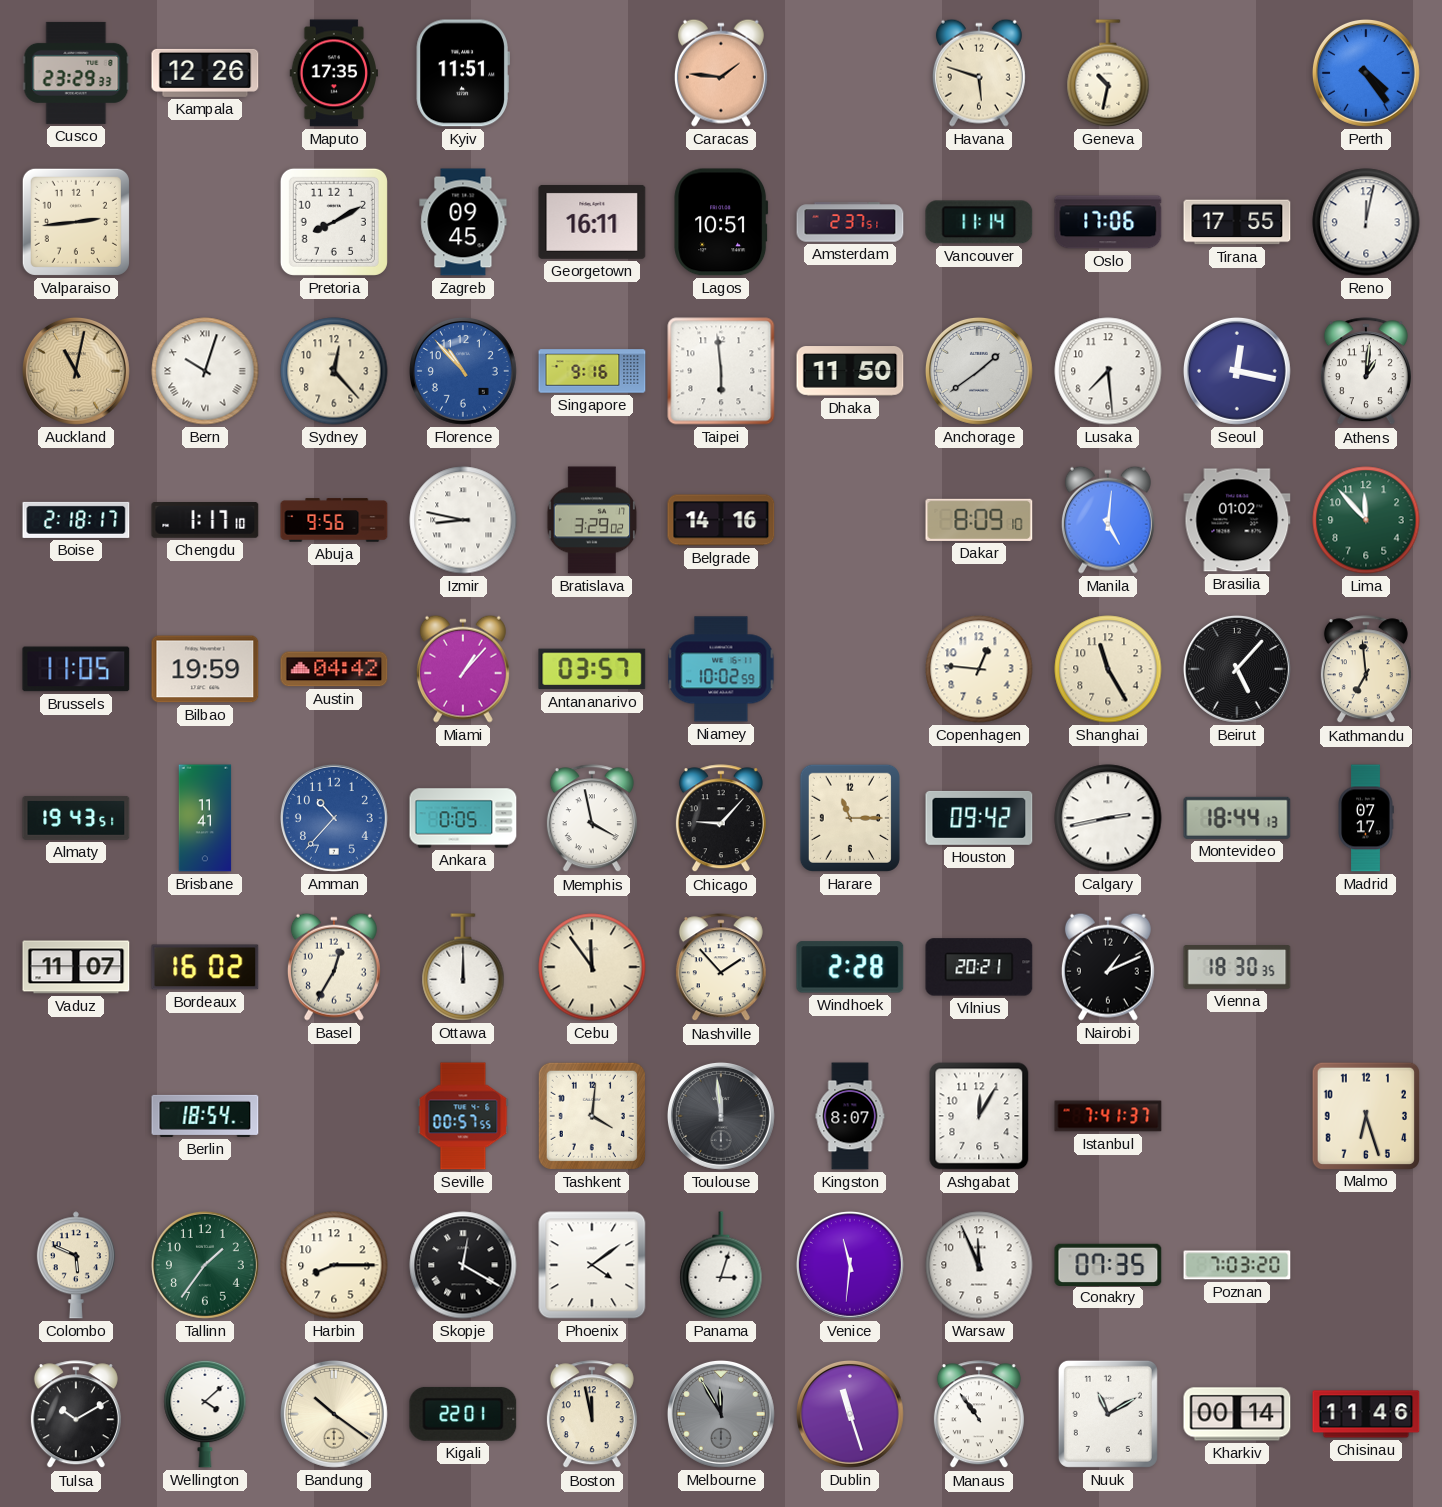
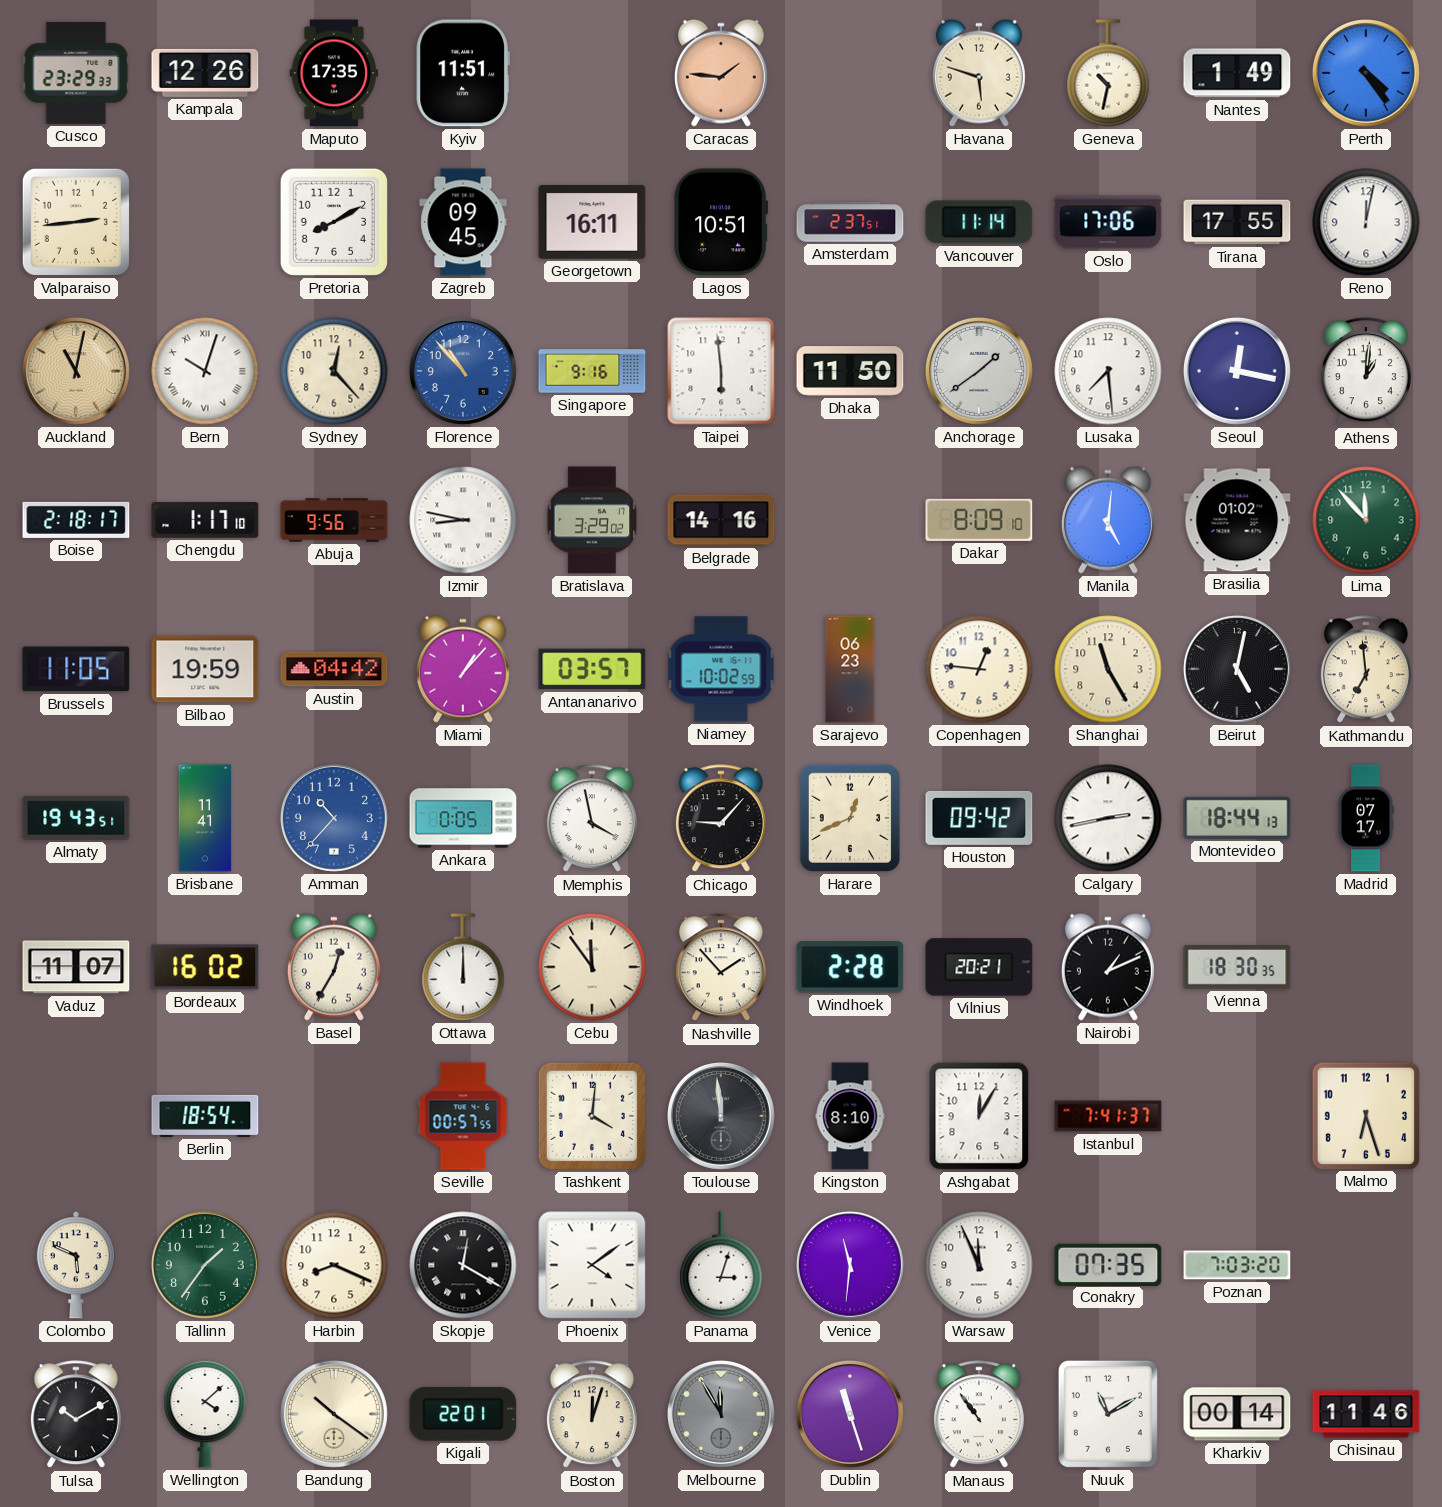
Nantes: none -> 1:49
Sarajevo: none -> 06:23
Beirut: 5:07 -> 5:02
Harare: 11:15 -> 12:41
Kingston: 8:07 -> 8:10
Harbin: 8:15 -> 8:19
Boston: 11:58 -> 12:03
